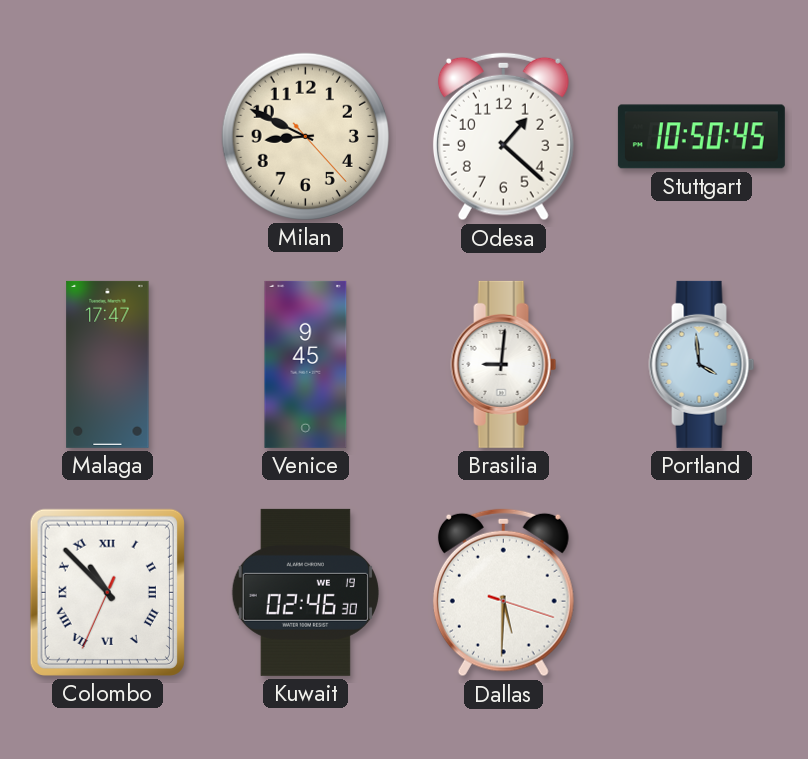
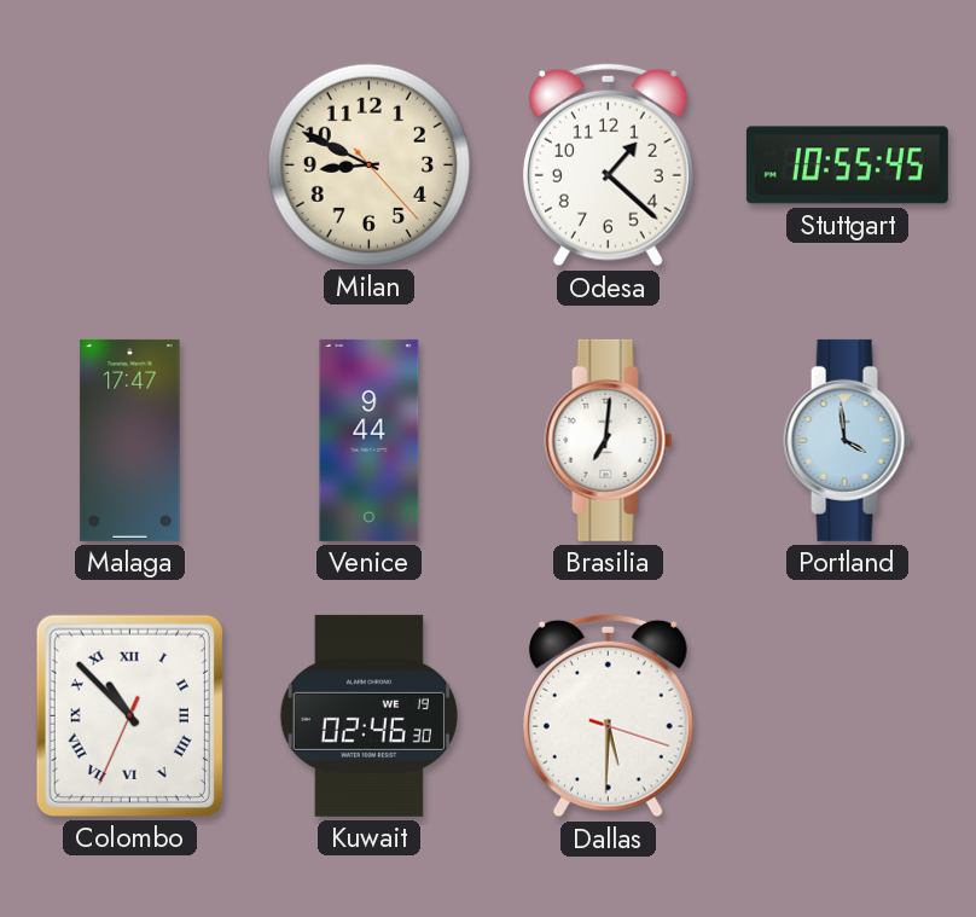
Stuttgart: 10:50 -> 10:55
Venice: 9:45 -> 9:44
Brasilia: 9:01 -> 7:01
